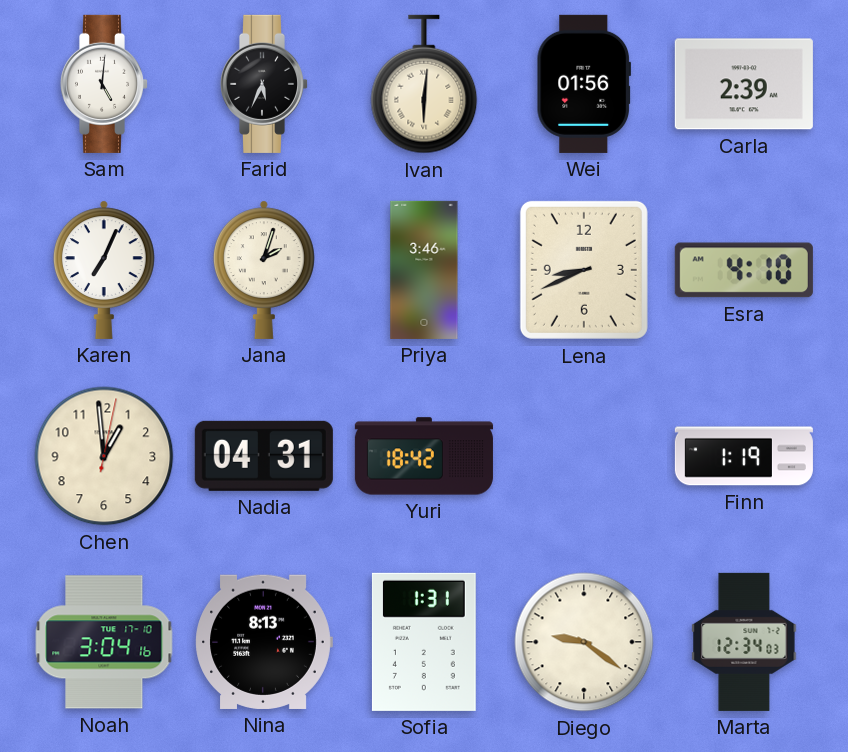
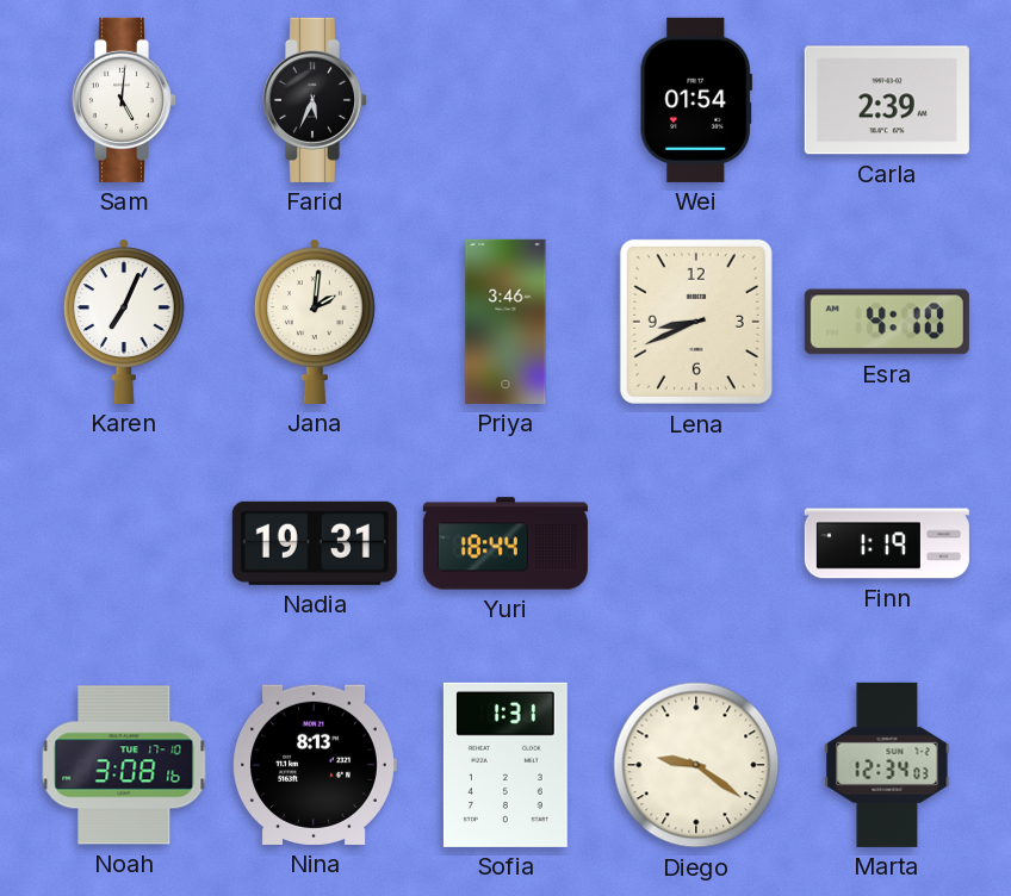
Ivan: 6:01 -> none
Wei: 01:56 -> 01:54
Jana: 2:03 -> 2:01
Chen: 12:59 -> none
Nadia: 04:31 -> 19:31
Yuri: 18:42 -> 18:44
Noah: 3:04 -> 3:08
